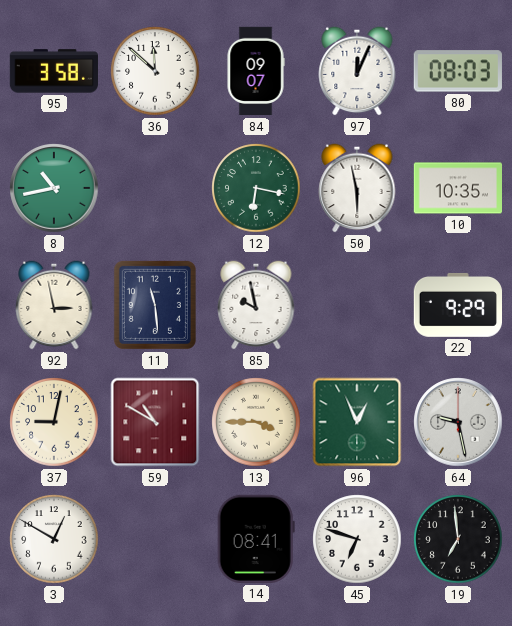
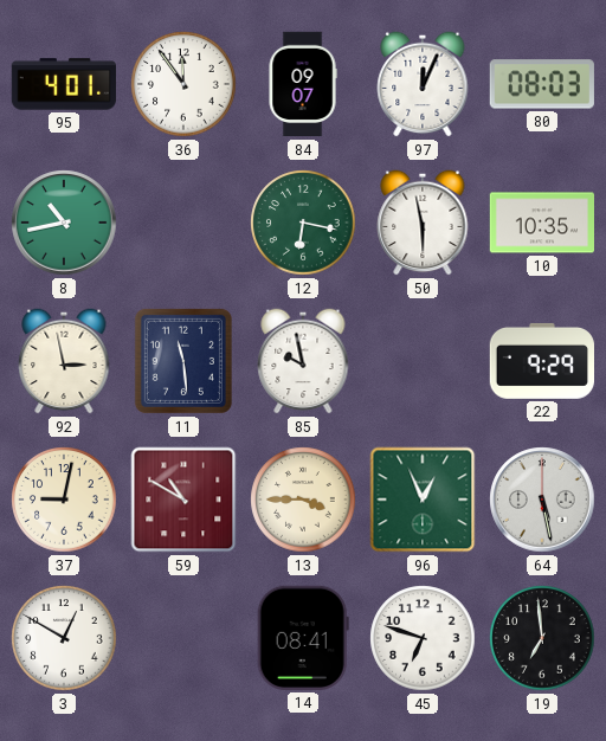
95: 3:58 -> 4:01
36: 11:52 -> 11:54
64: 9:28 -> 5:28
